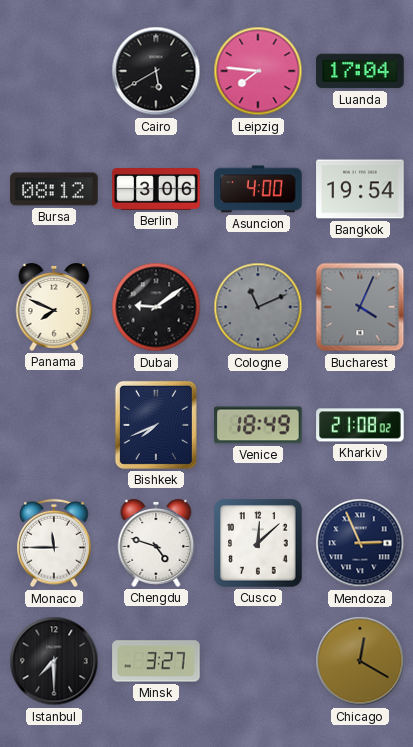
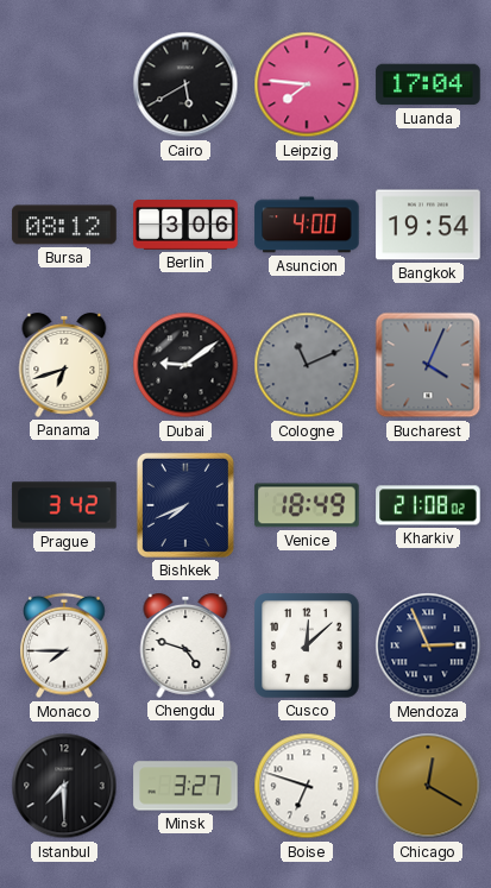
Panama: 7:49 -> 6:42
Prague: none -> 3:42
Monaco: 11:45 -> 7:45
Boise: none -> 6:48
